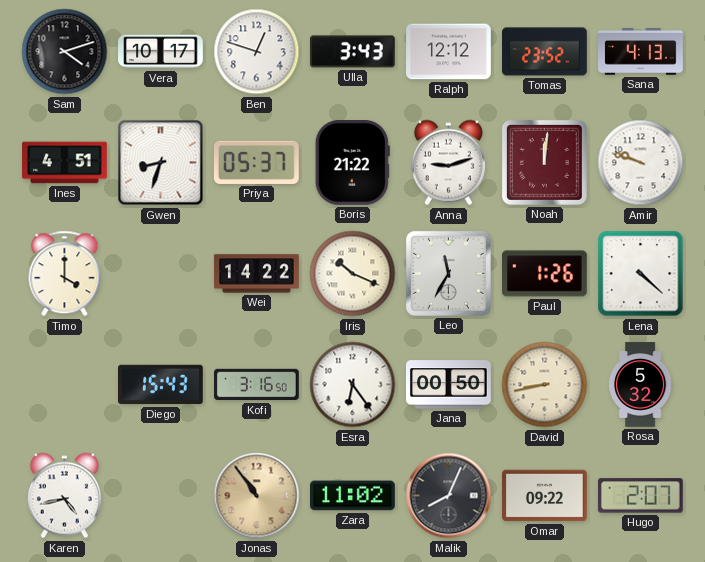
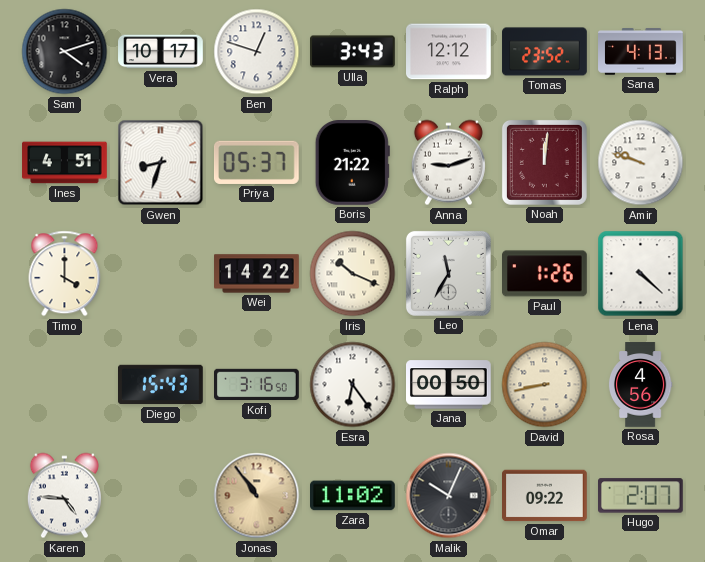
Rosa: 5:32 -> 4:56
Karen: 4:43 -> 4:46
Malik: 8:04 -> 10:04
